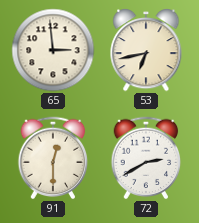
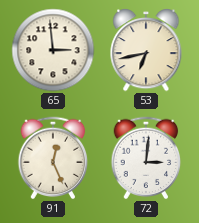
91: 12:30 -> 12:26
72: 2:40 -> 3:01
